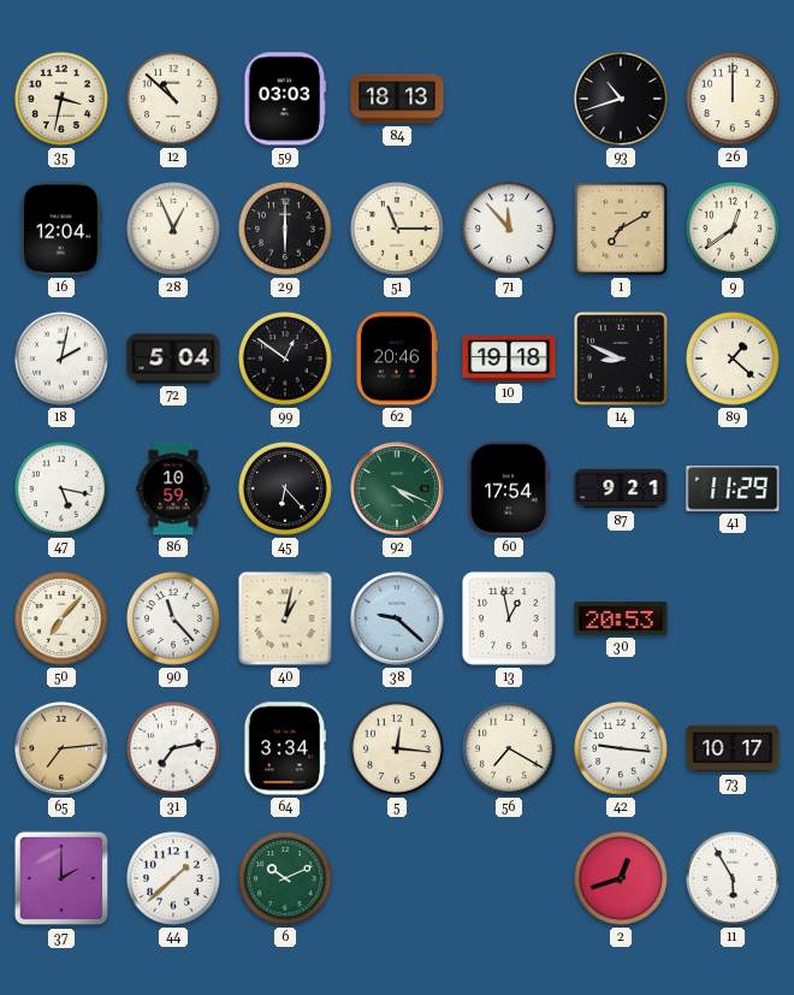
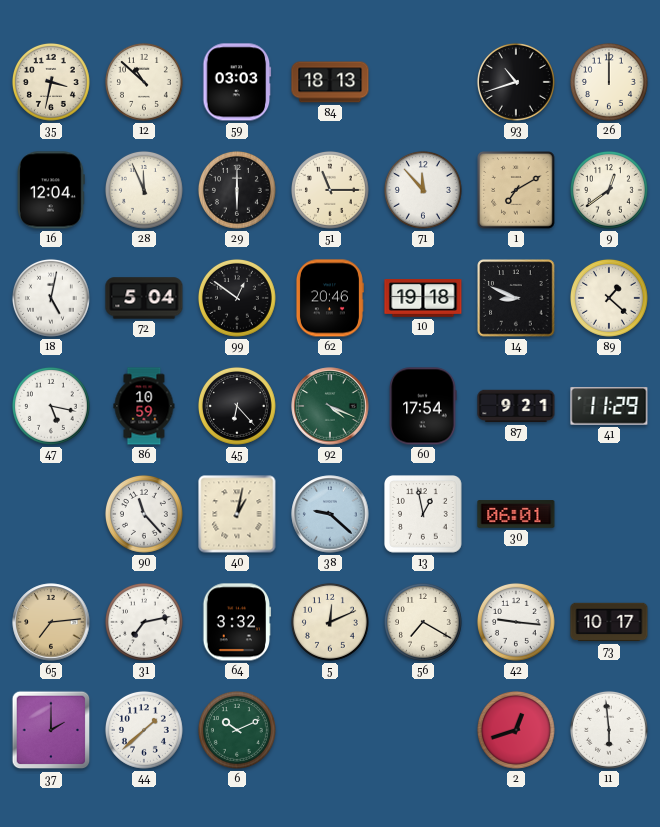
28: 12:56 -> 11:56
18: 2:02 -> 5:02
50: 7:07 -> none
30: 20:53 -> 06:01
64: 3:34 -> 3:32
5: 12:16 -> 12:11
11: 5:55 -> 5:59
